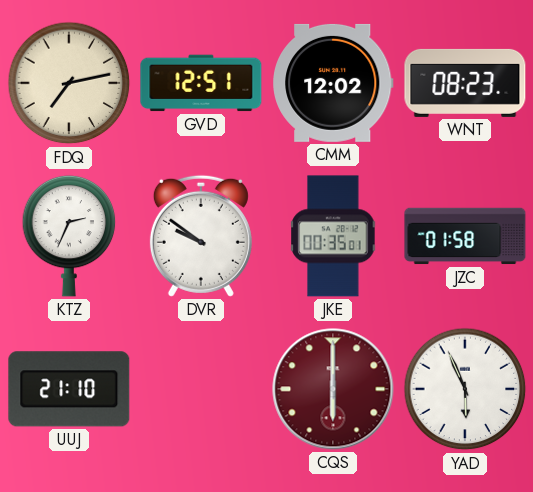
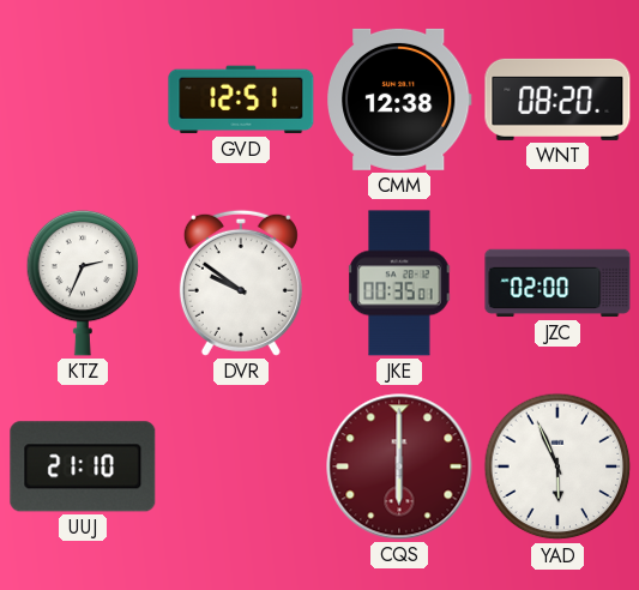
FDQ: 7:13 -> none
CMM: 12:02 -> 12:38
WNT: 08:23 -> 08:20
JZC: 01:58 -> 02:00
